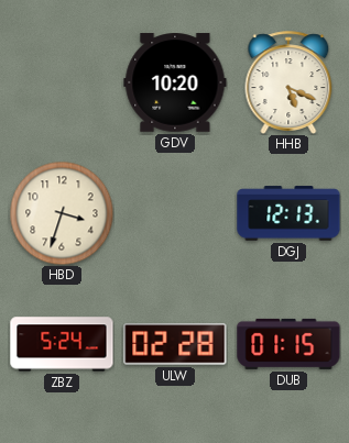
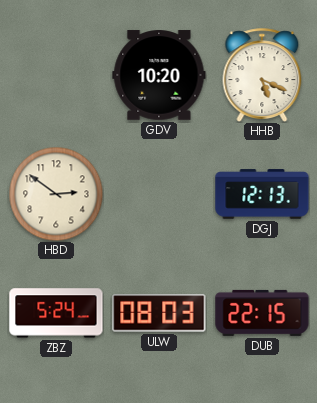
HBD: 3:33 -> 2:51
ULW: 02:28 -> 08:03
DUB: 01:15 -> 22:15
